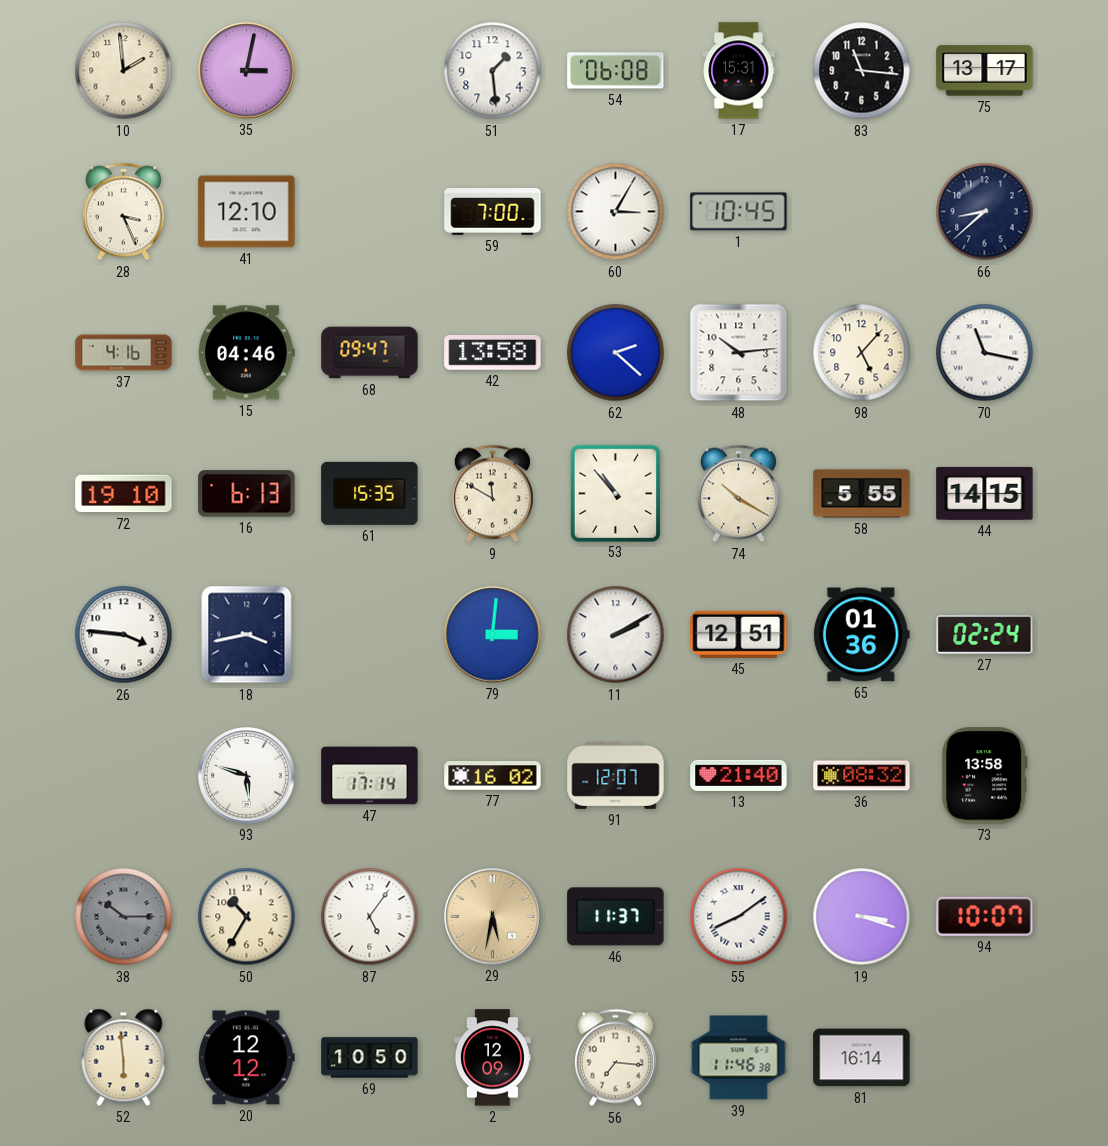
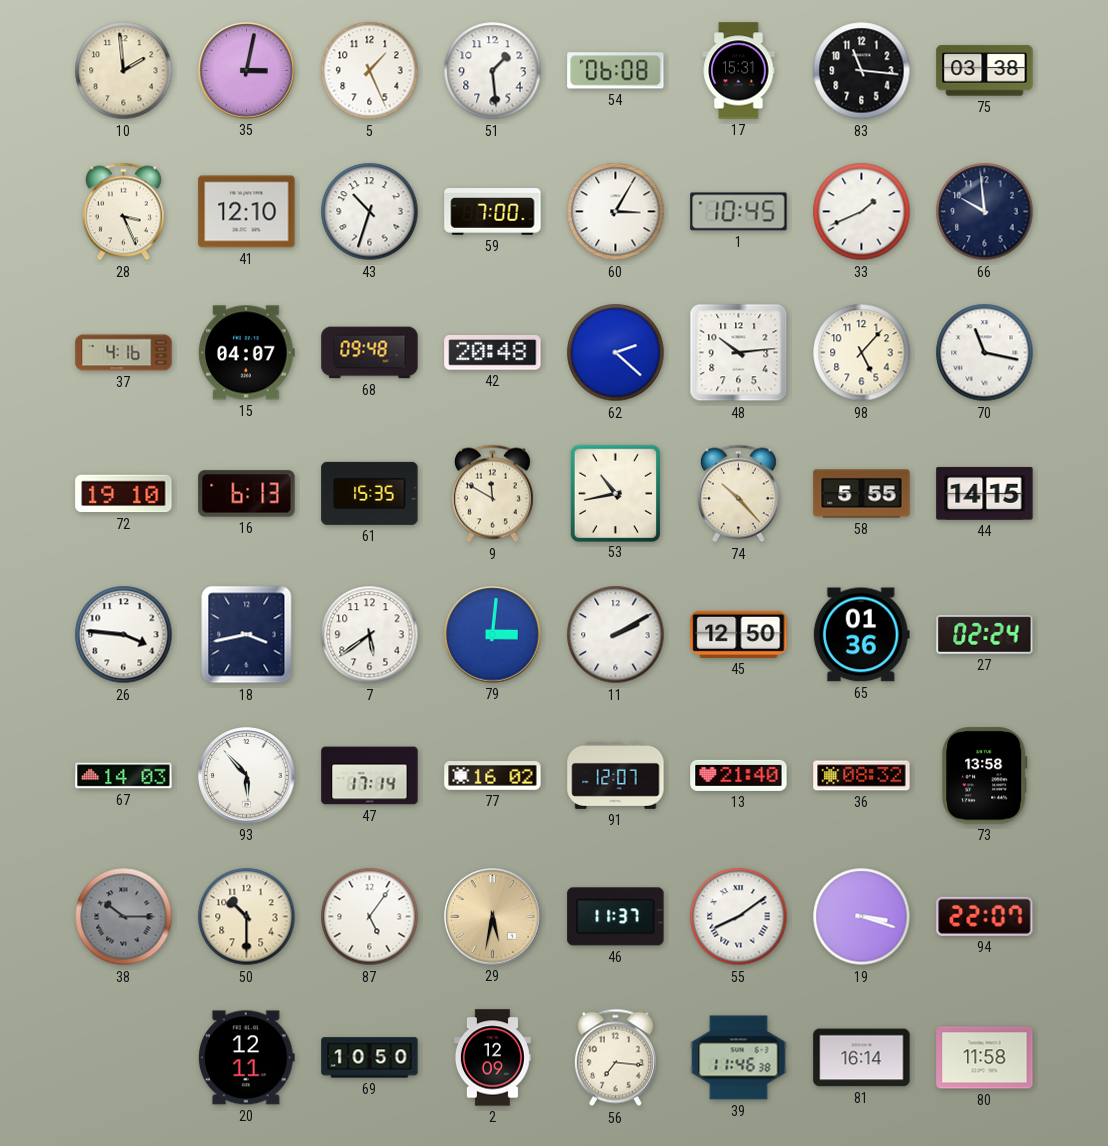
5: none -> 1:26
75: 13:17 -> 03:38
43: none -> 10:33
33: none -> 1:41
66: 8:38 -> 9:59
15: 04:46 -> 04:07
68: 09:47 -> 09:48
42: 13:58 -> 20:48
53: 10:53 -> 10:43
74: 10:20 -> 10:23
7: none -> 5:39
45: 12:51 -> 12:50
67: none -> 14:03
93: 5:48 -> 5:53
50: 10:35 -> 10:30
94: 10:07 -> 22:07
52: 5:59 -> none
20: 12:12 -> 12:11
80: none -> 11:58
